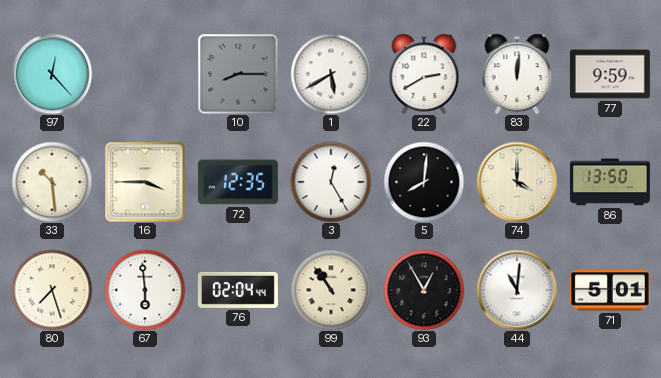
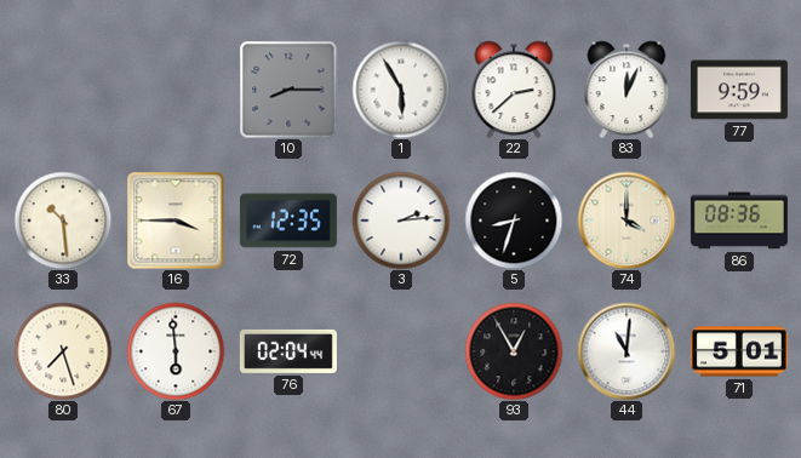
97: 12:23 -> none
1: 5:40 -> 5:55
22: 2:40 -> 2:38
83: 12:01 -> 12:04
3: 12:25 -> 2:14
5: 8:01 -> 8:33
86: 13:50 -> 08:36
99: 10:54 -> none
